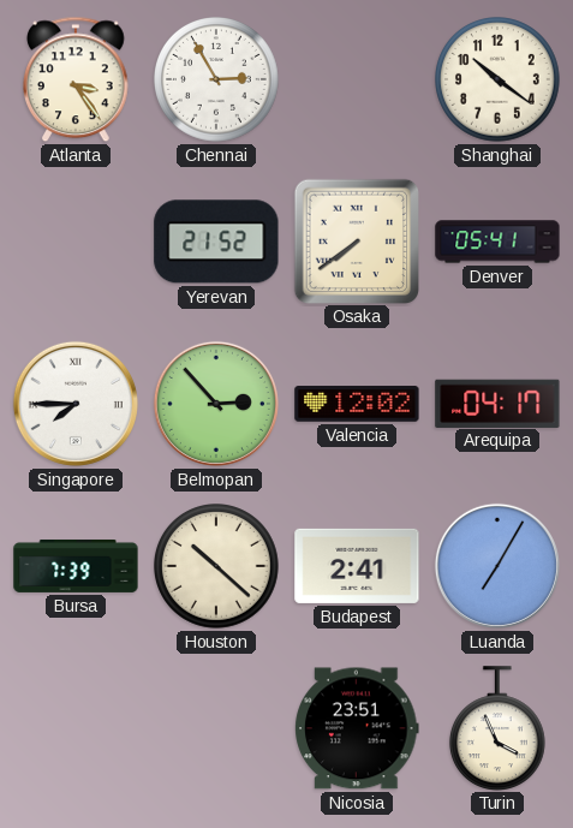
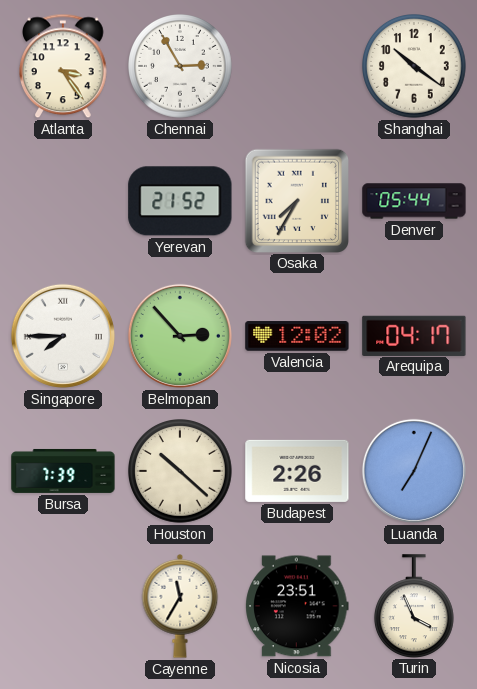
Osaka: 7:39 -> 7:35
Denver: 05:41 -> 05:44
Budapest: 2:41 -> 2:26
Luanda: 7:05 -> 7:04
Cayenne: none -> 11:35
